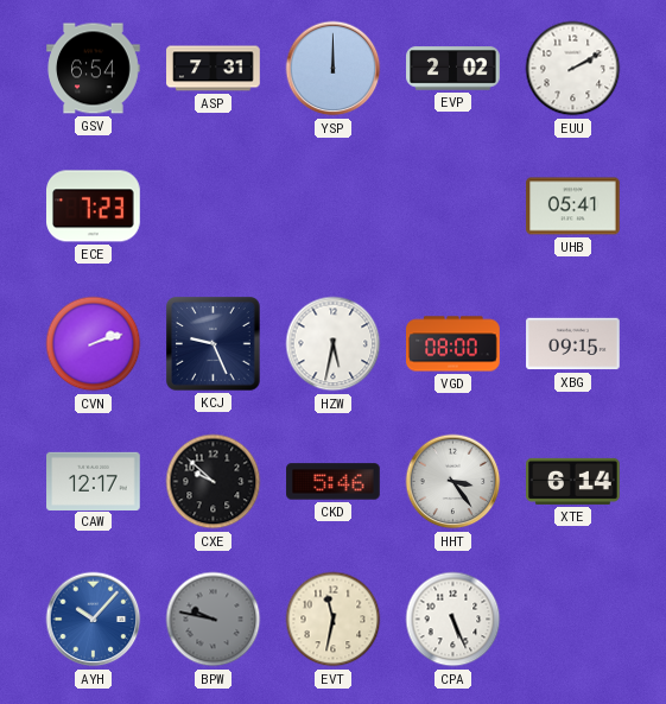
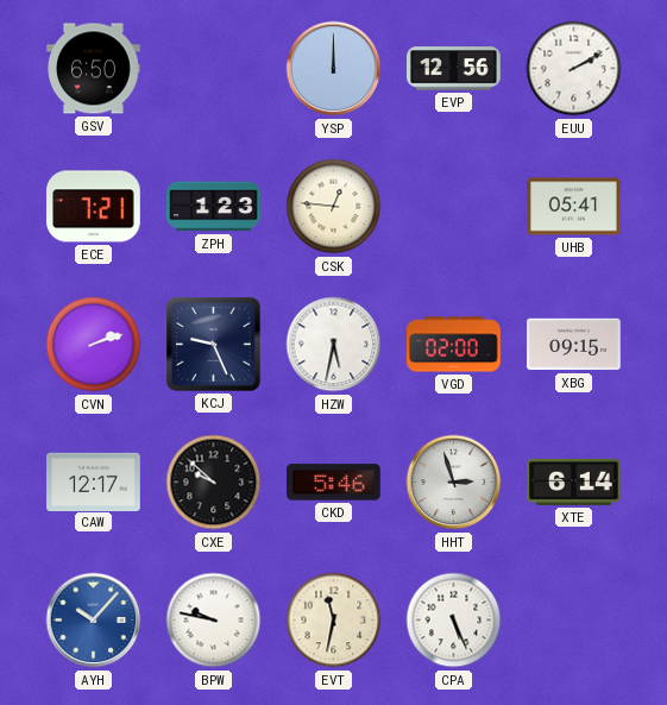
GSV: 6:54 -> 6:50
ASP: 7:31 -> none
EVP: 2:02 -> 12:56
ECE: 7:23 -> 7:21
ZPH: none -> 1:23
CSK: none -> 12:46
VGD: 08:00 -> 02:00
HHT: 3:24 -> 2:57
BPW dial: grey -> white
